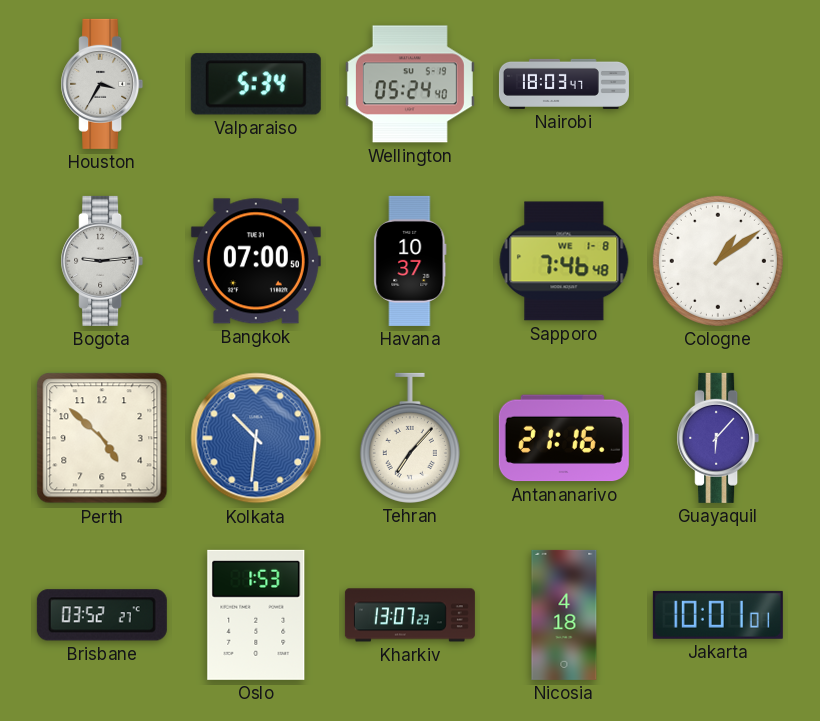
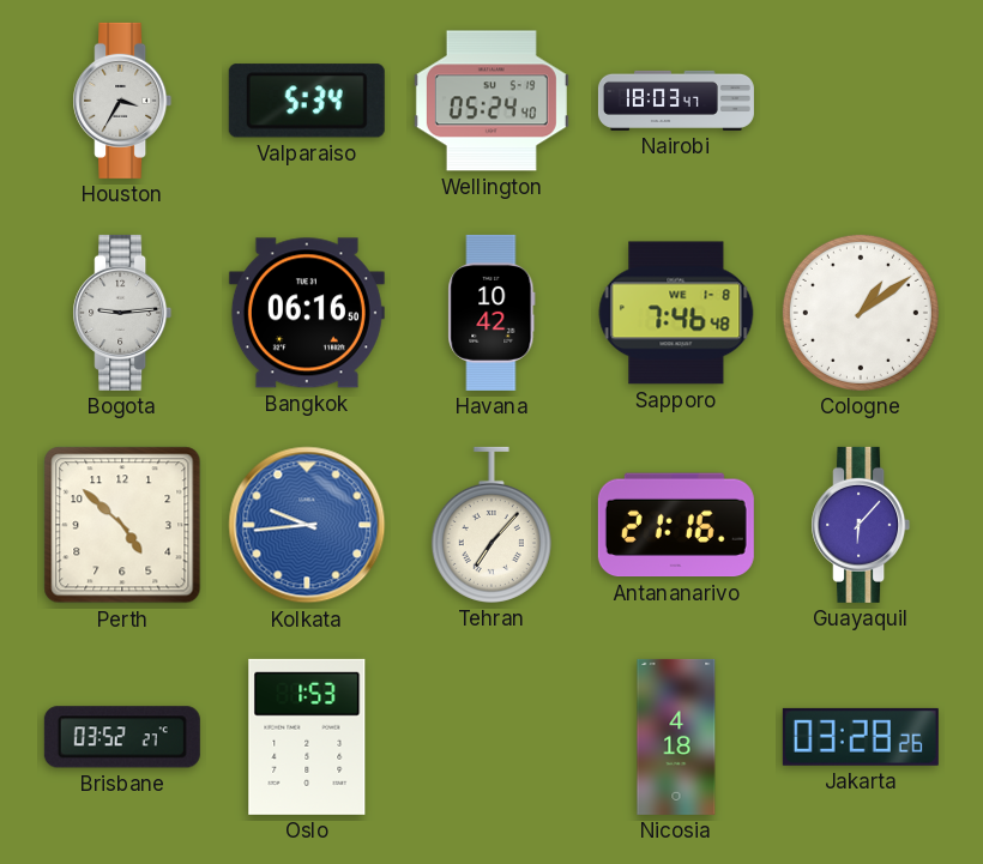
Bangkok: 07:00 -> 06:16
Havana: 10:37 -> 10:42
Kolkata: 10:31 -> 9:44
Kharkiv: 13:07 -> none
Jakarta: 10:01 -> 03:28
